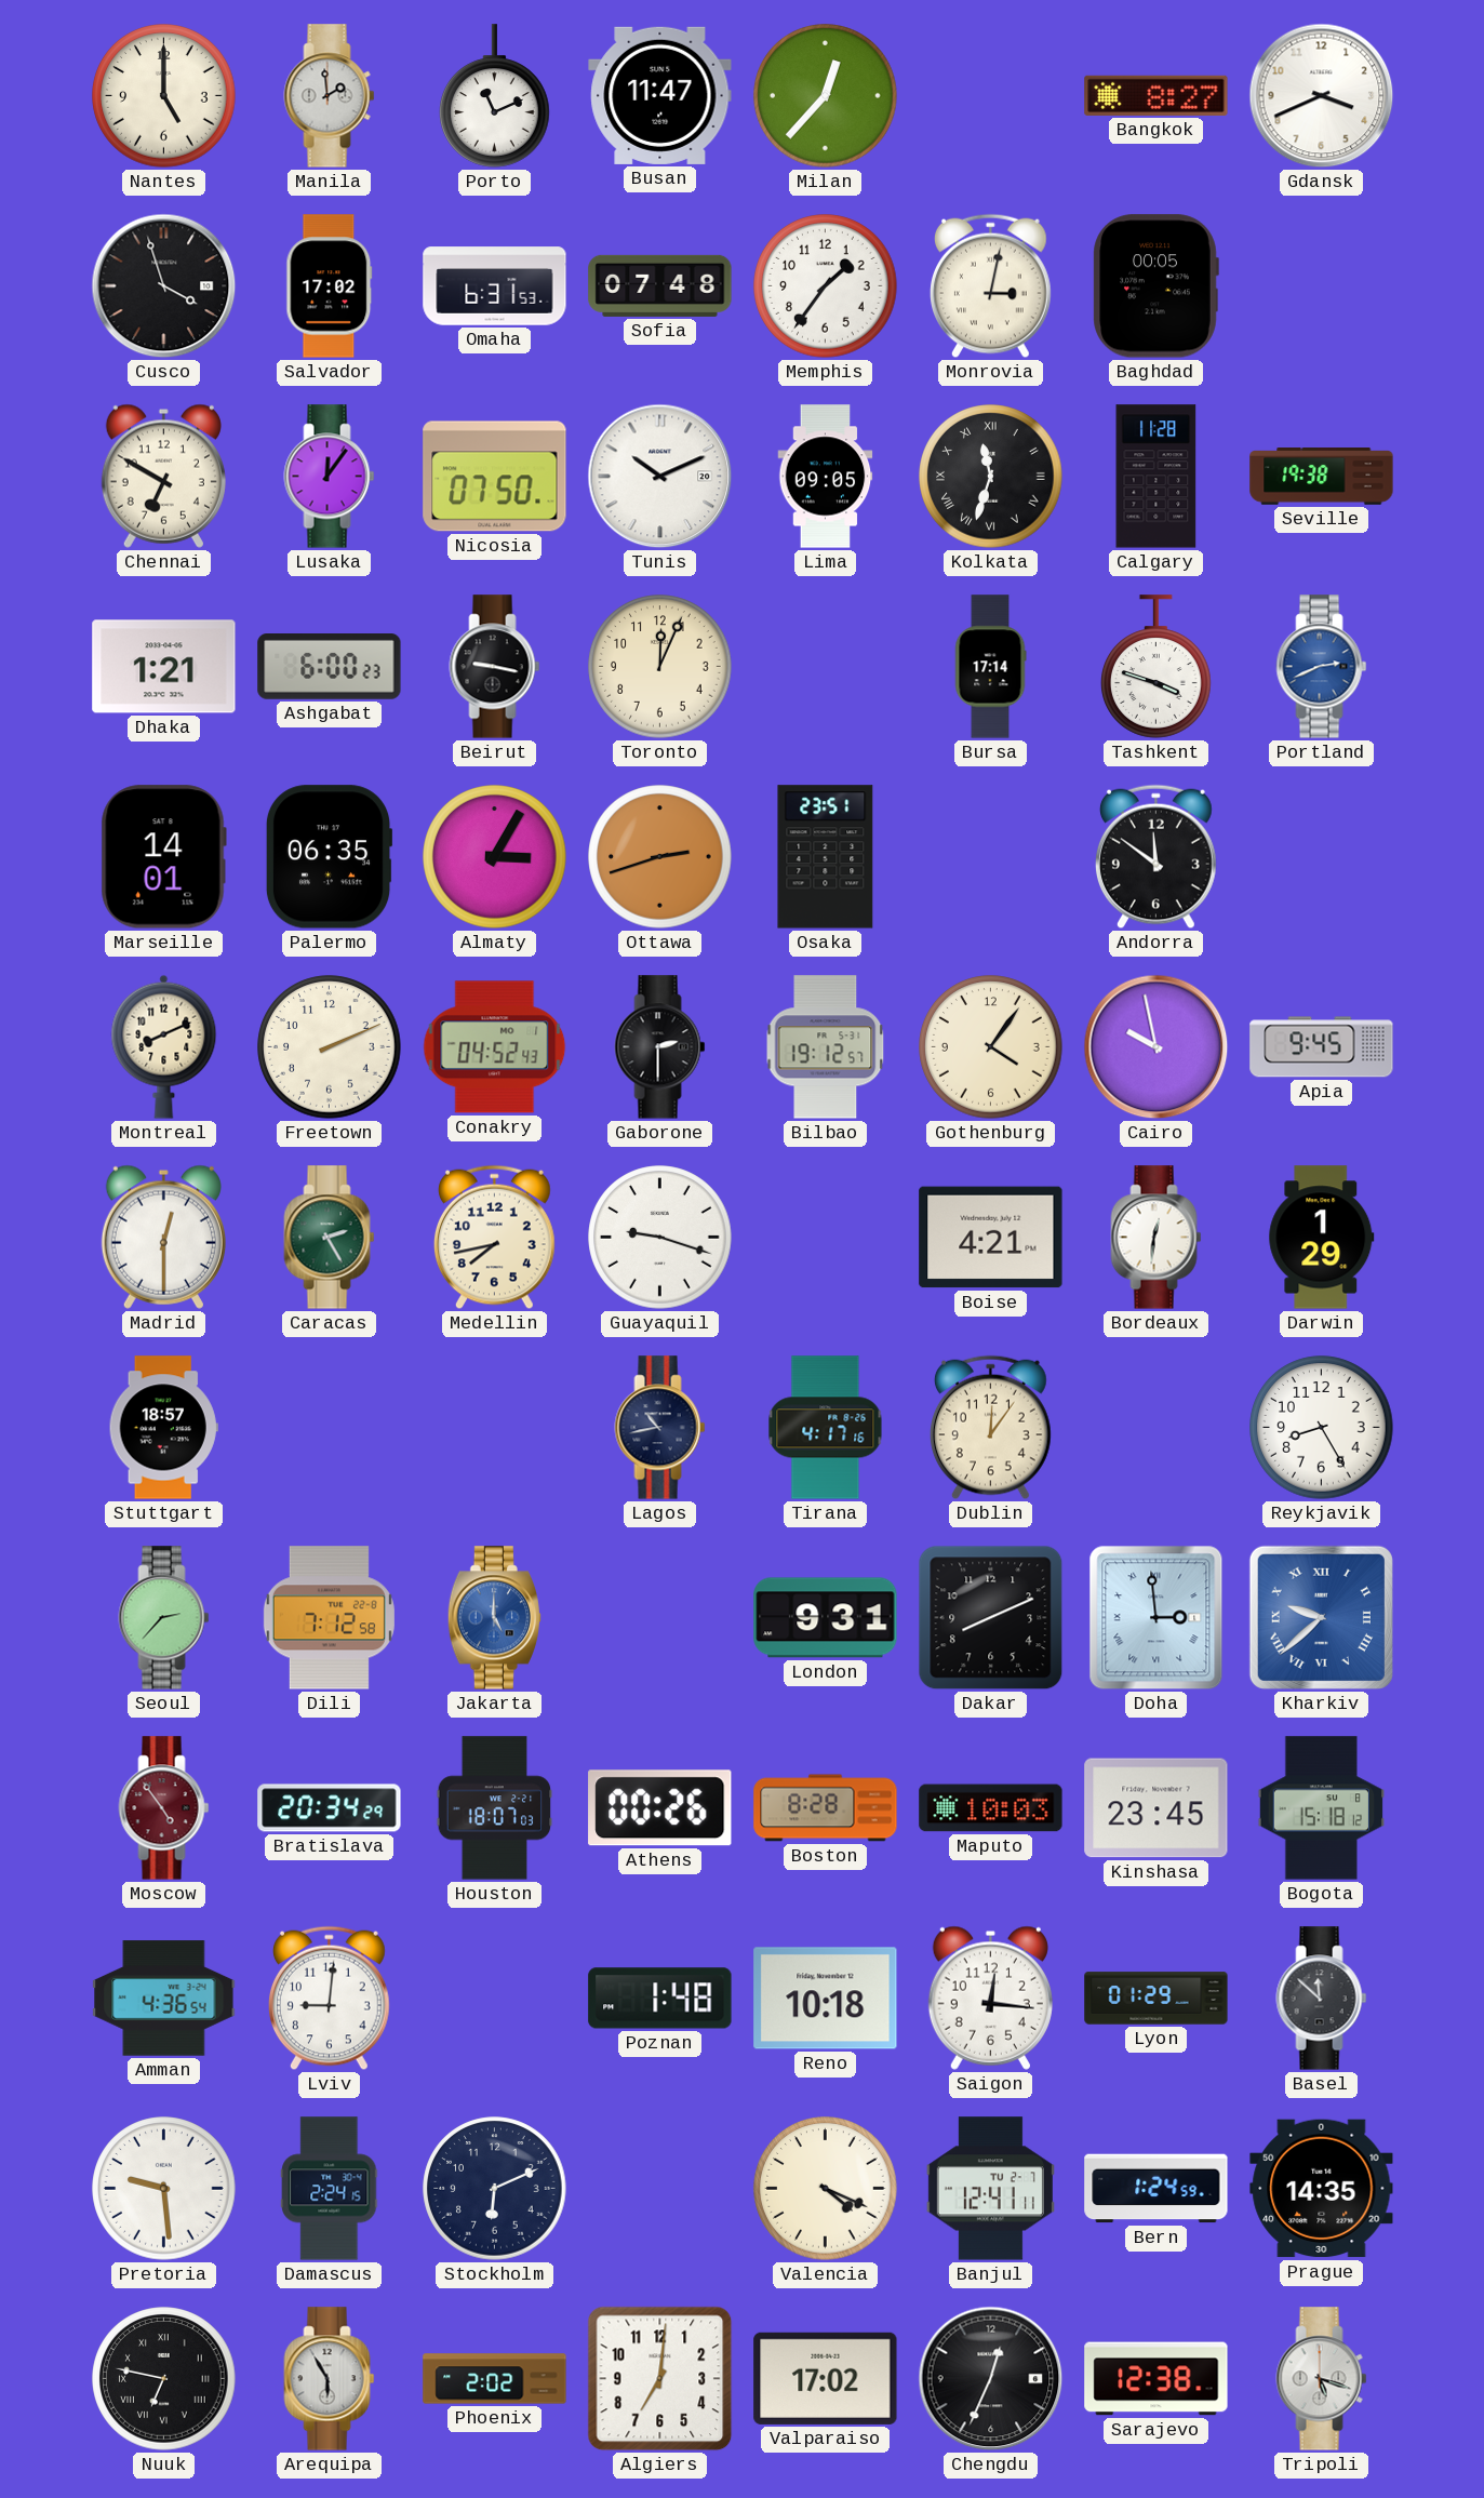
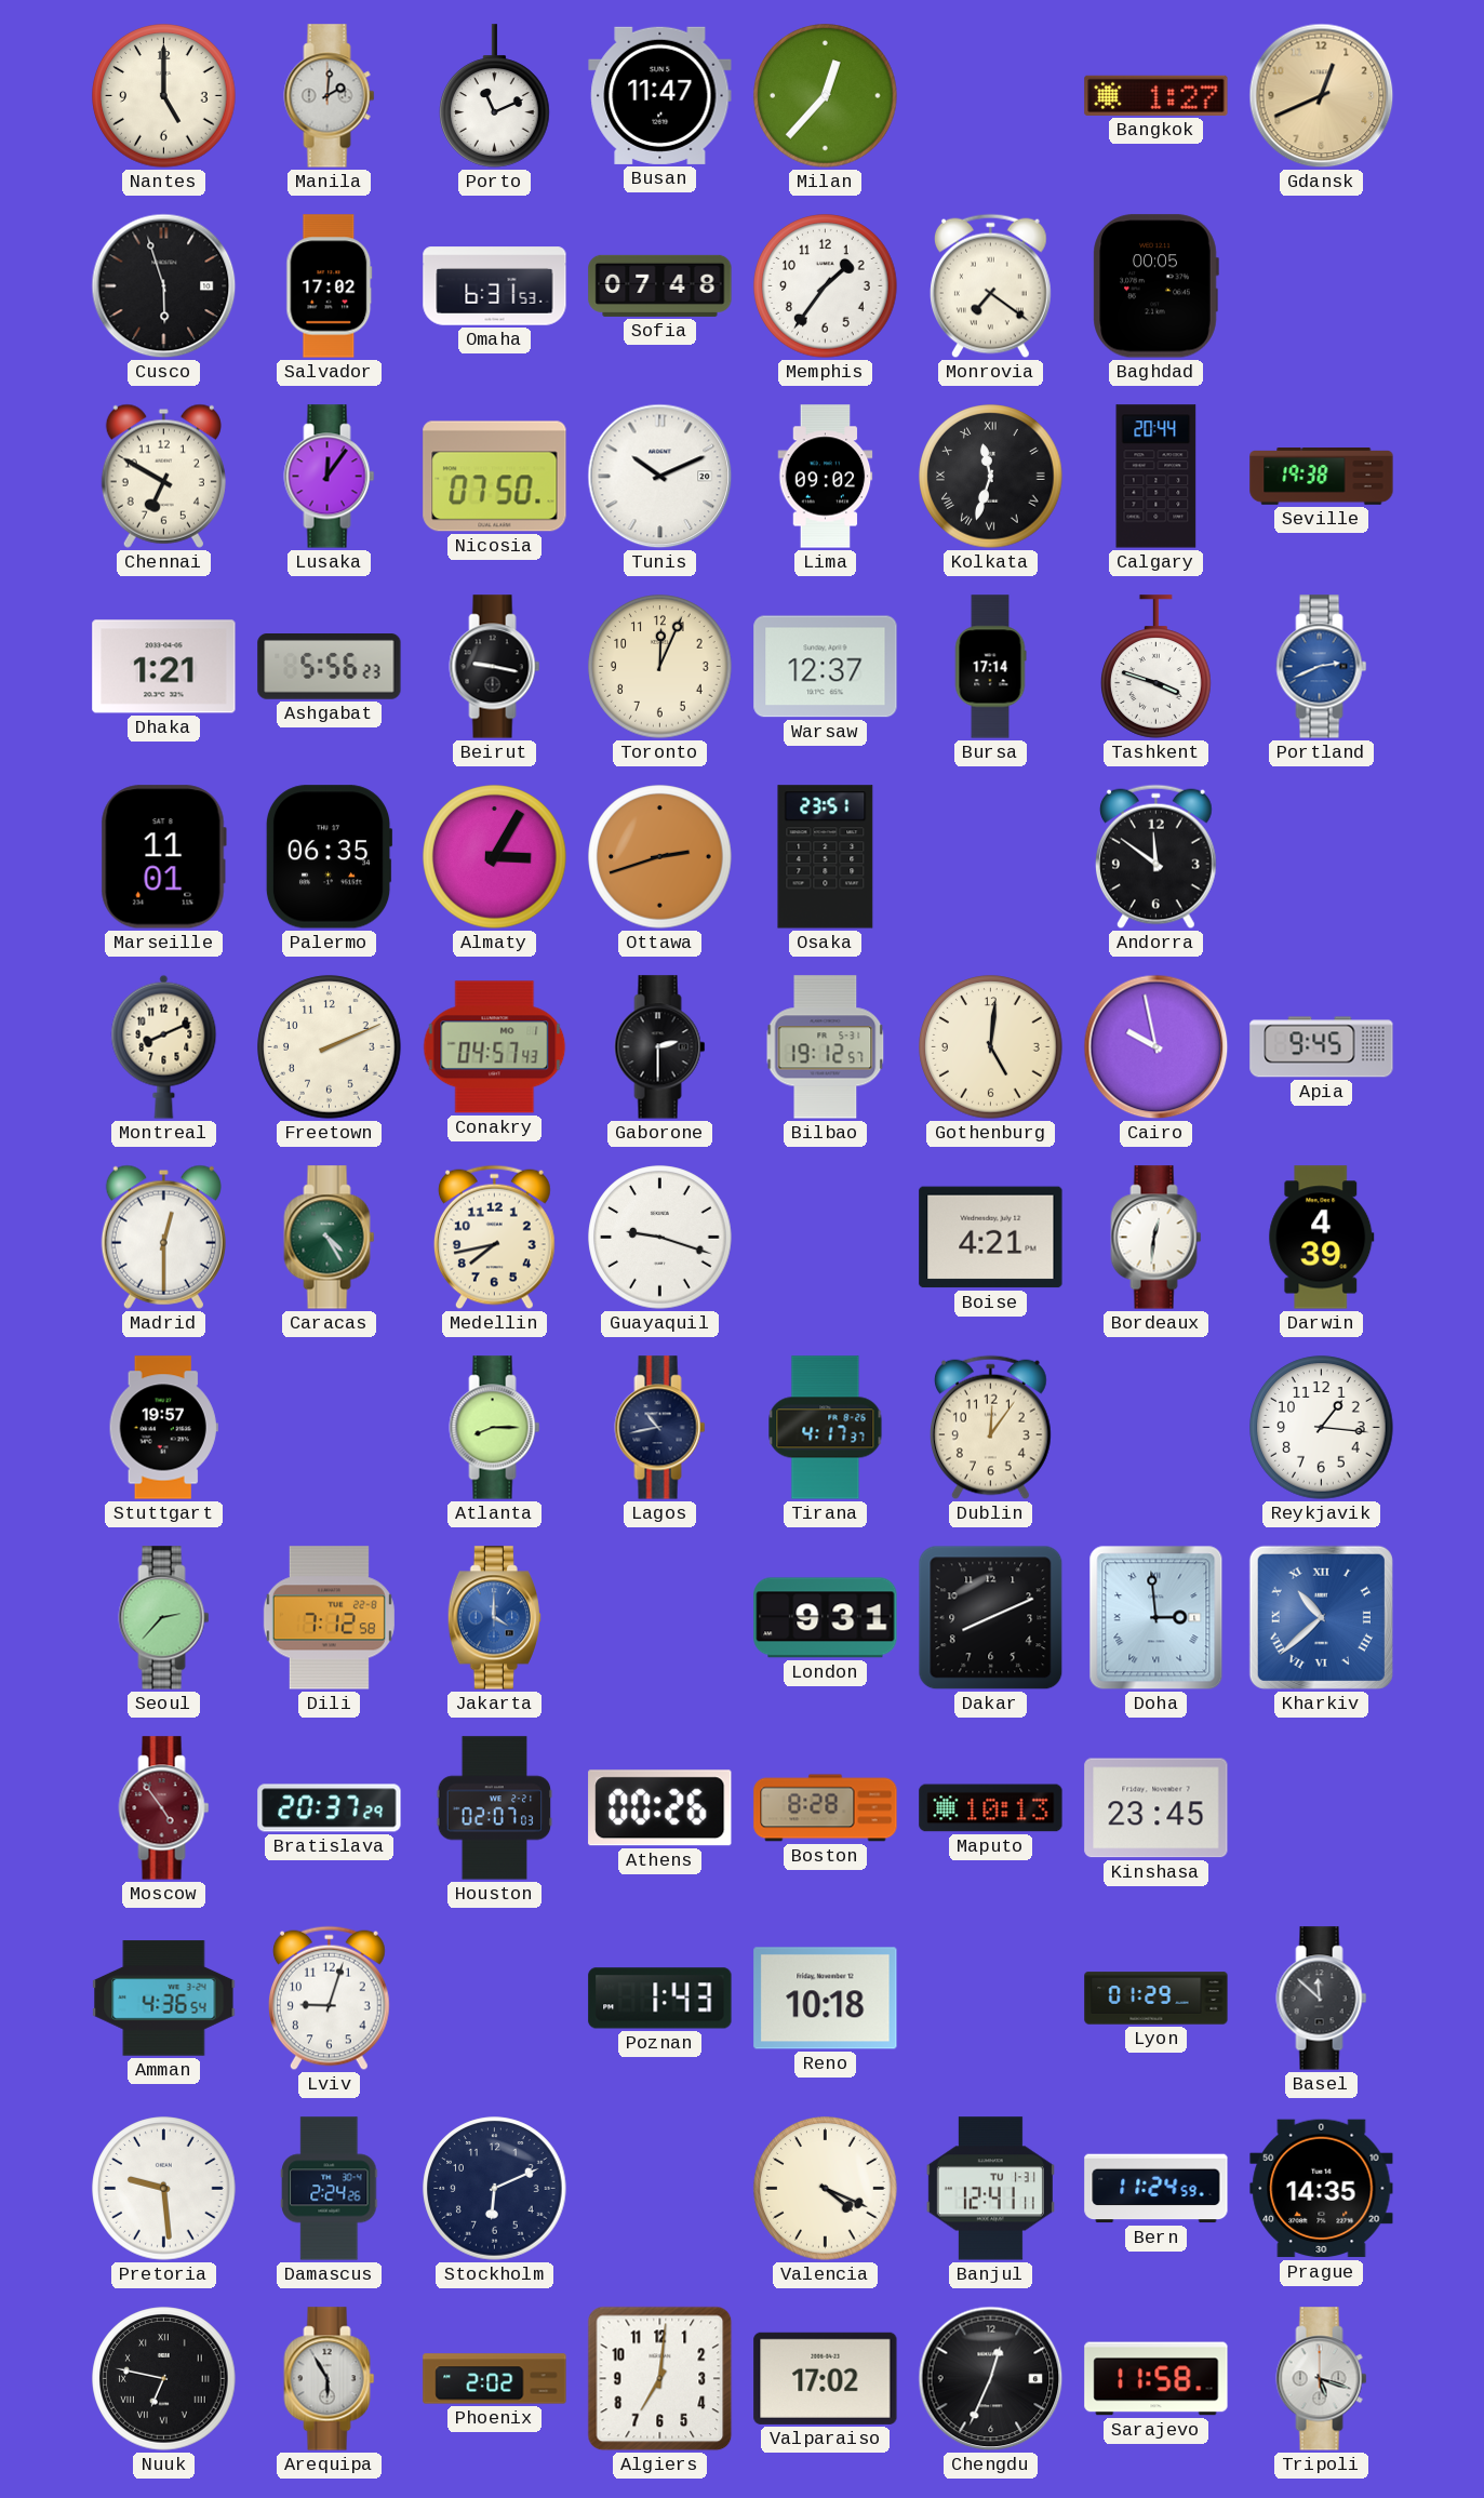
Manila: 1:59 -> 2:01
Bangkok: 8:27 -> 1:27
Gdansk: 3:41 -> 12:41
Gdansk dial: white -> champagne
Cusco: 3:57 -> 5:57
Monrovia: 3:02 -> 7:21
Lima: 09:05 -> 09:02
Calgary: 11:28 -> 20:44
Ashgabat: 6:00 -> 5:56
Warsaw: none -> 12:37
Marseille: 14:01 -> 11:01
Conakry: 04:52 -> 04:57
Gothenburg: 4:06 -> 5:01
Caracas: 2:25 -> 4:25
Darwin: 1:29 -> 4:39
Stuttgart: 18:57 -> 19:57
Atlanta: none -> 8:15
Tirana: 4:17:16 -> 4:17:37
Reykjavik: 8:25 -> 1:16
Jakarta: 5:00 -> 4:00
Kharkiv: 9:38 -> 10:38
Bratislava: 20:34 -> 20:37
Houston: 18:07 -> 02:07
Maputo: 10:03 -> 10:13
Bogota: 15:18 -> none
Lviv: 9:01 -> 9:03
Poznan: 1:48 -> 1:43
Saigon: 12:16 -> none
Damascus: 2:24:15 -> 2:24:26
Banjul date: TU 2-7 -> TU 1-31
Bern: 1:24 -> 11:24
Sarajevo: 12:38 -> 11:58
